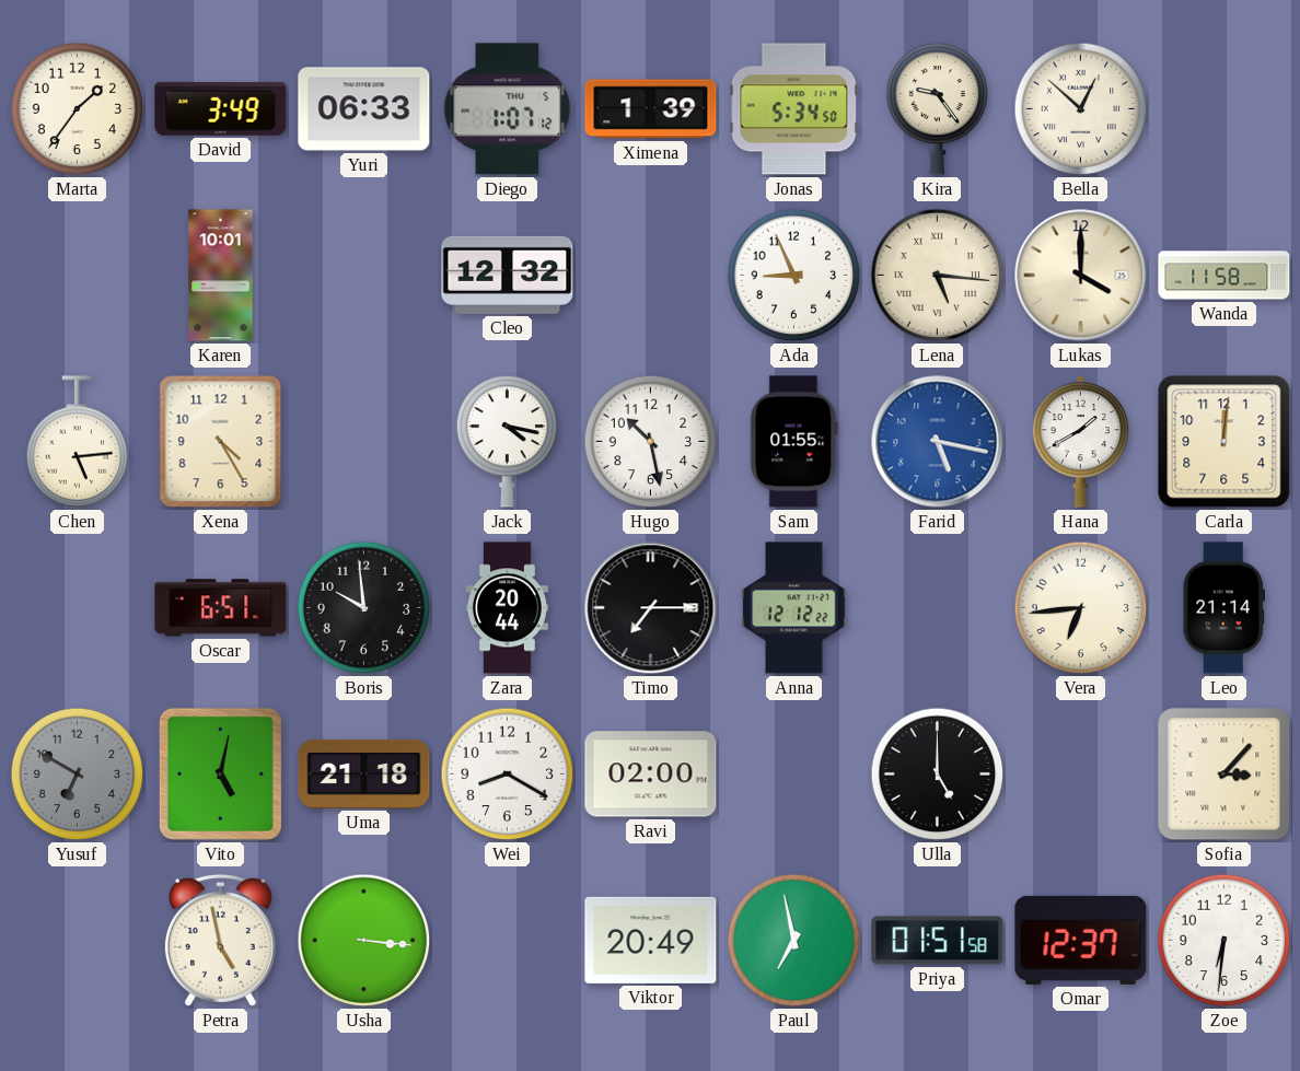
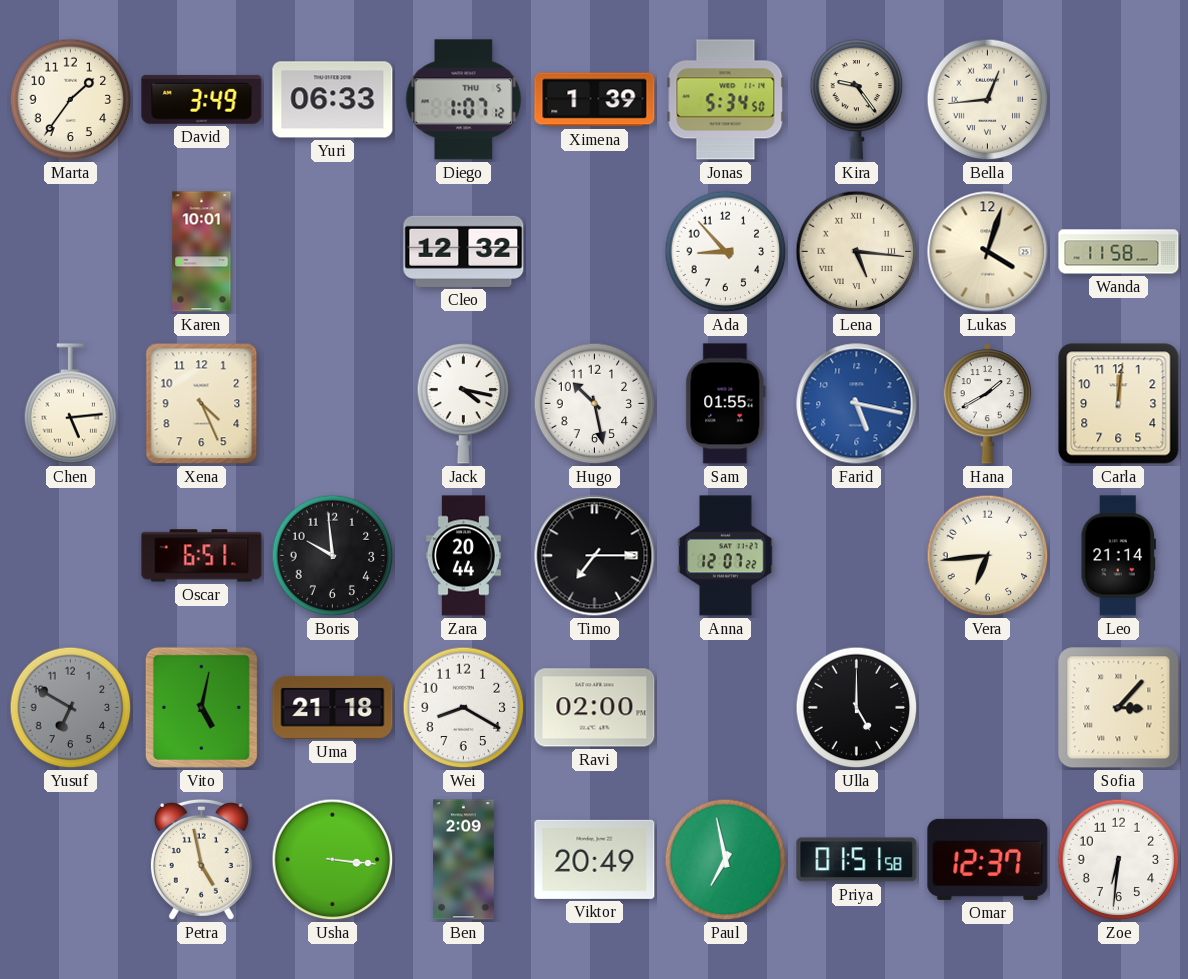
Bella: 12:52 -> 12:44
Ada: 8:56 -> 8:53
Lukas: 4:00 -> 4:03
Xena: 4:25 -> 4:26
Anna: 12:12 -> 12:07
Ben: none -> 2:09
